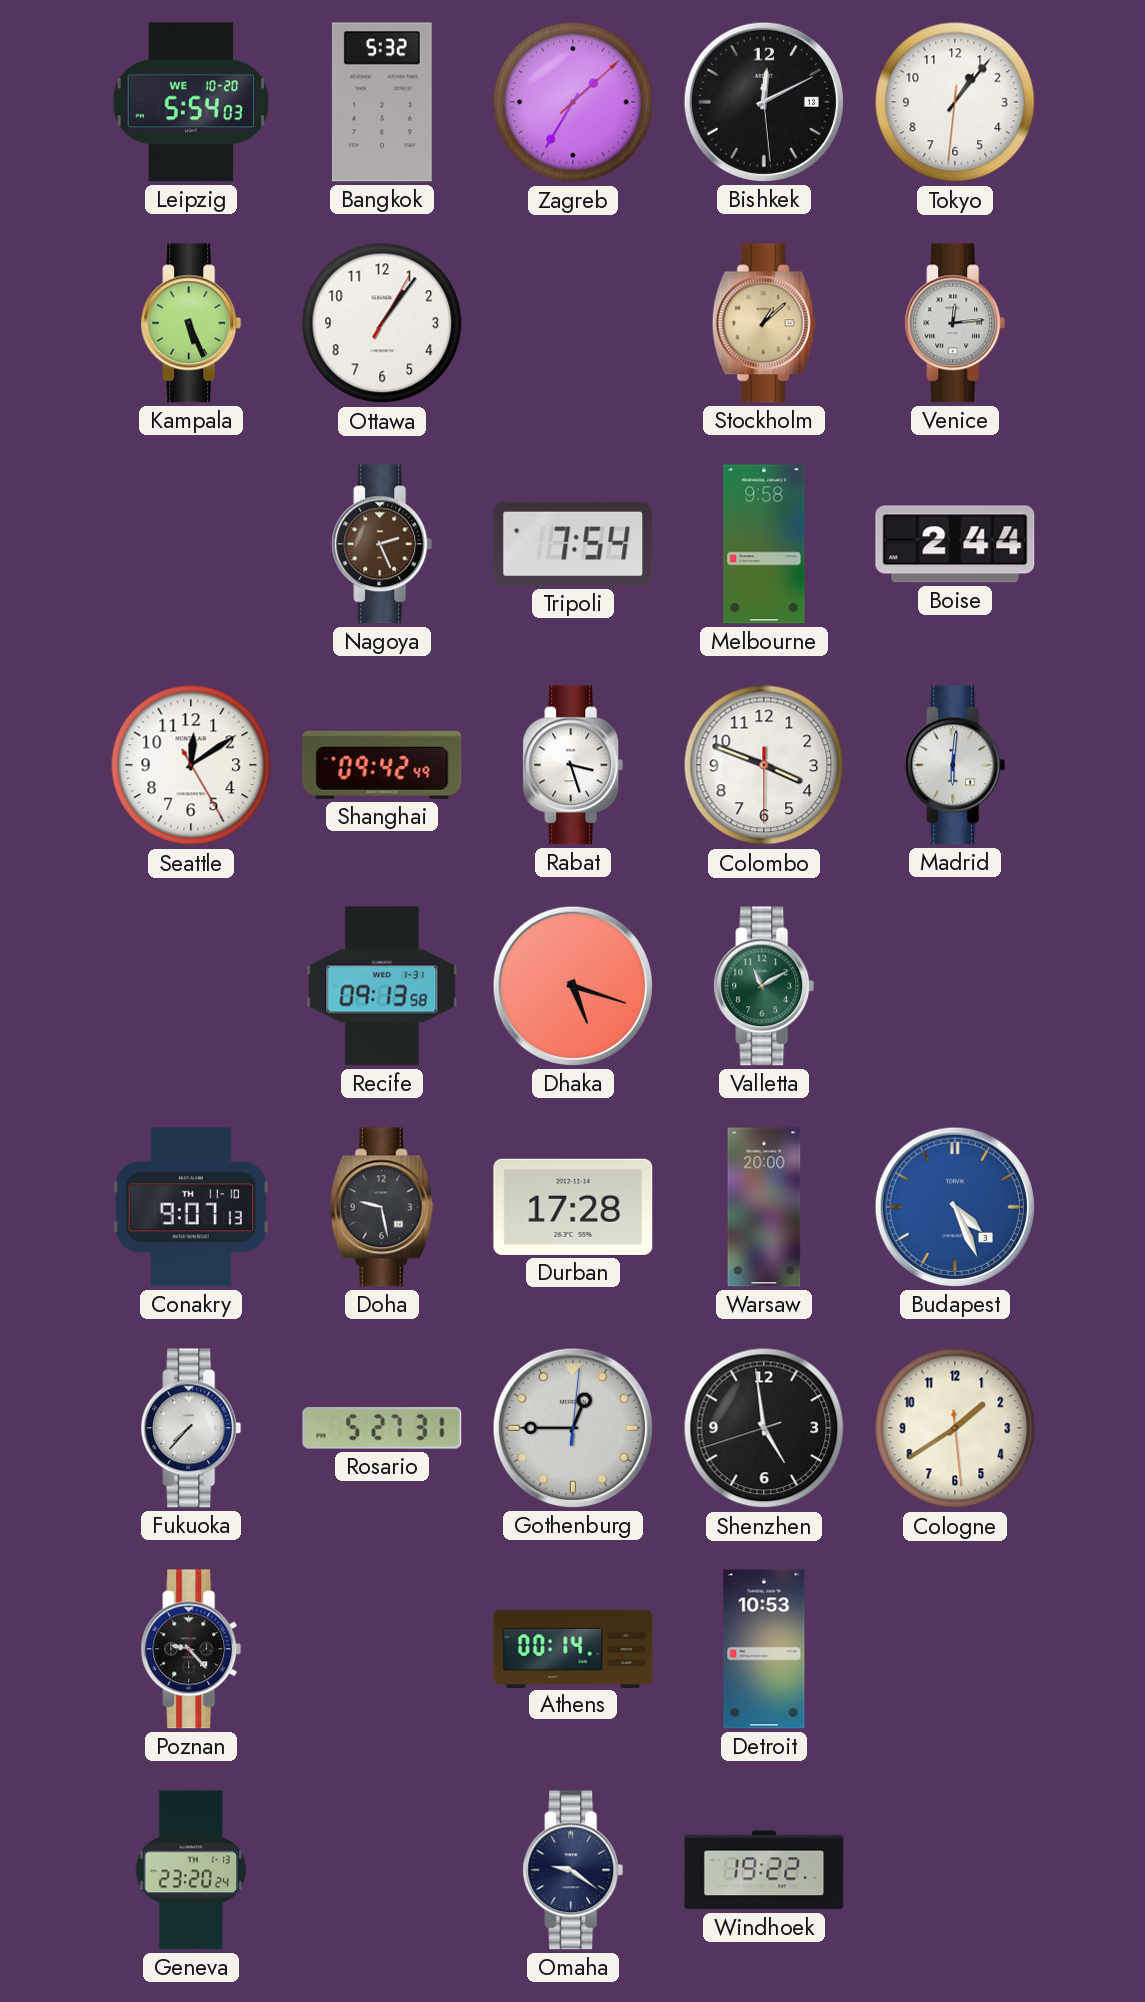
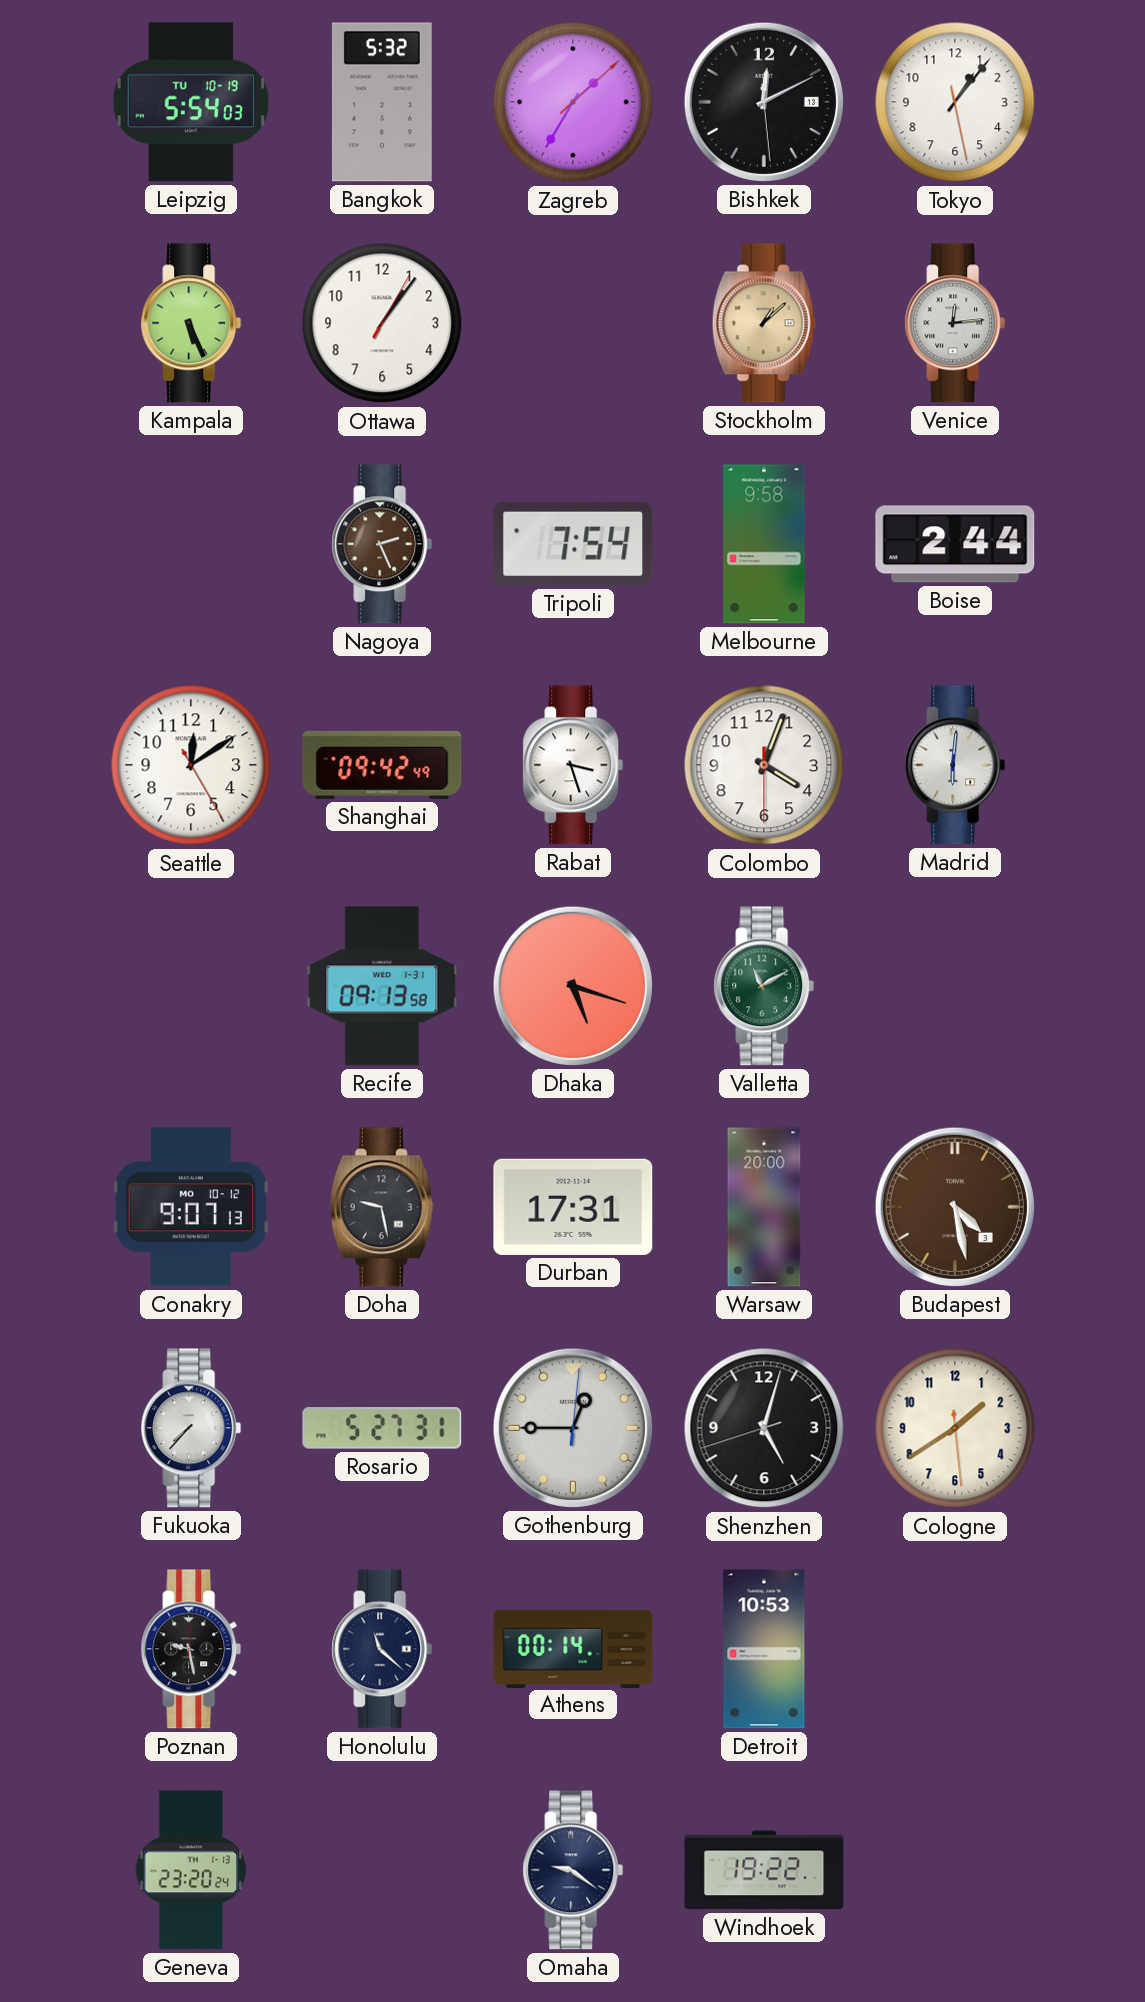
Leipzig date: WE 10-20 -> TU 10-19
Tokyo: 1:06:31 -> 1:06:28
Colombo: 3:48 -> 4:03
Conakry date: TH 11-10 -> MO 10-12
Durban: 17:28 -> 17:31
Budapest: 4:26 -> 4:28
Budapest dial: blue -> brown
Shenzhen: 4:58 -> 5:02
Poznan: 9:23 -> 9:28
Honolulu: none -> 11:22
